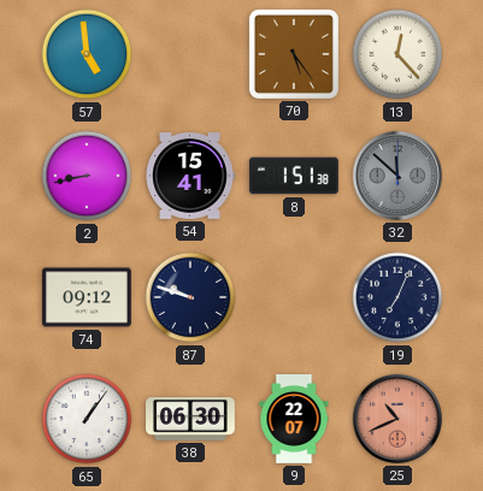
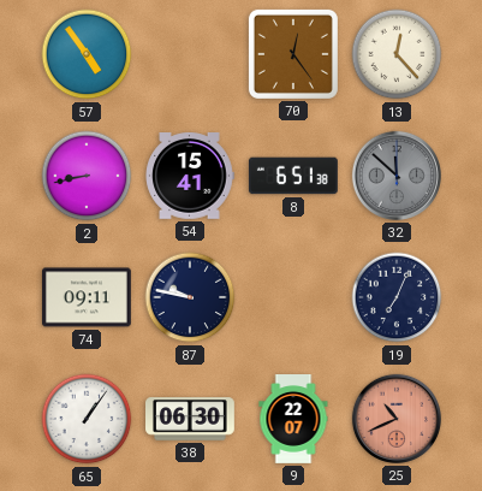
57: 4:59 -> 4:54
70: 5:24 -> 12:24
8: 1:51 -> 6:51
74: 09:12 -> 09:11
87: 9:48 -> 9:47
